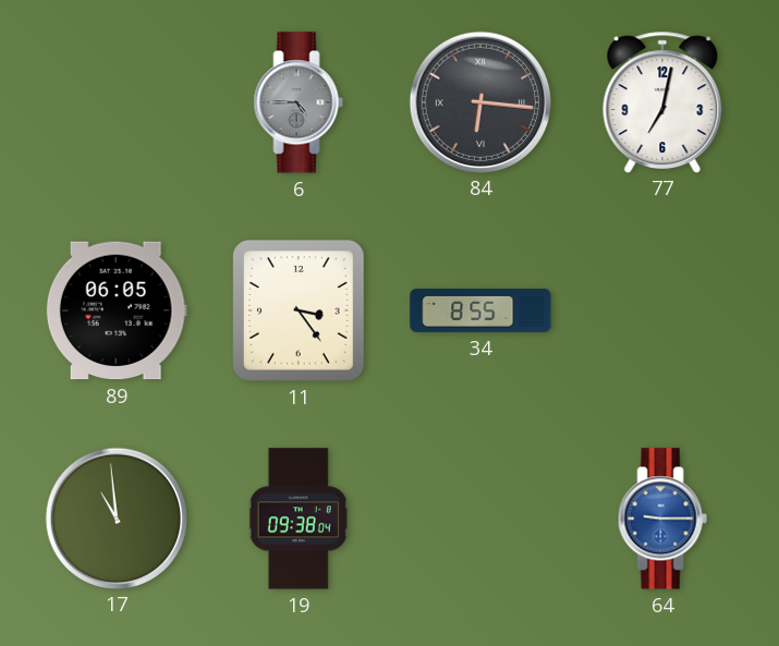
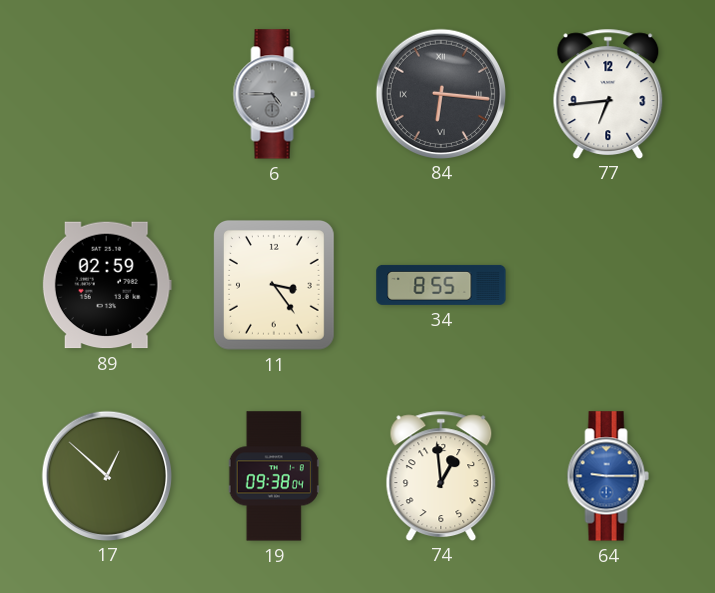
77: 7:02 -> 6:44
89: 06:05 -> 02:59
17: 10:59 -> 12:52
74: none -> 12:59
